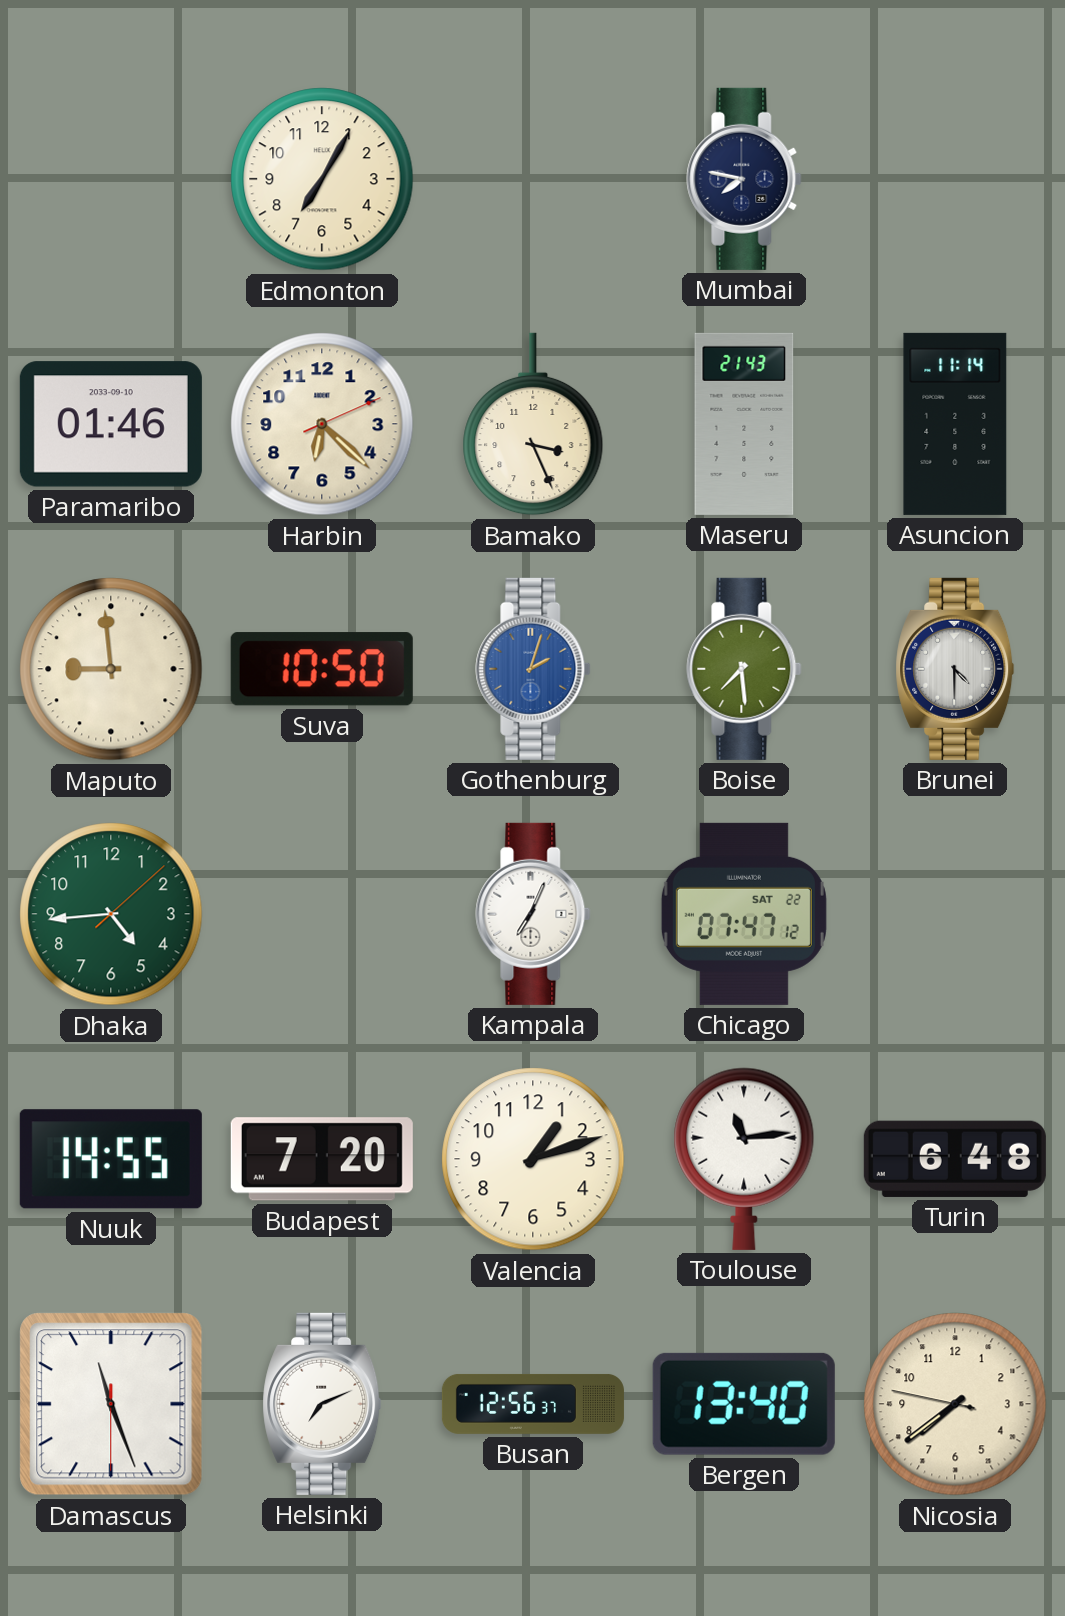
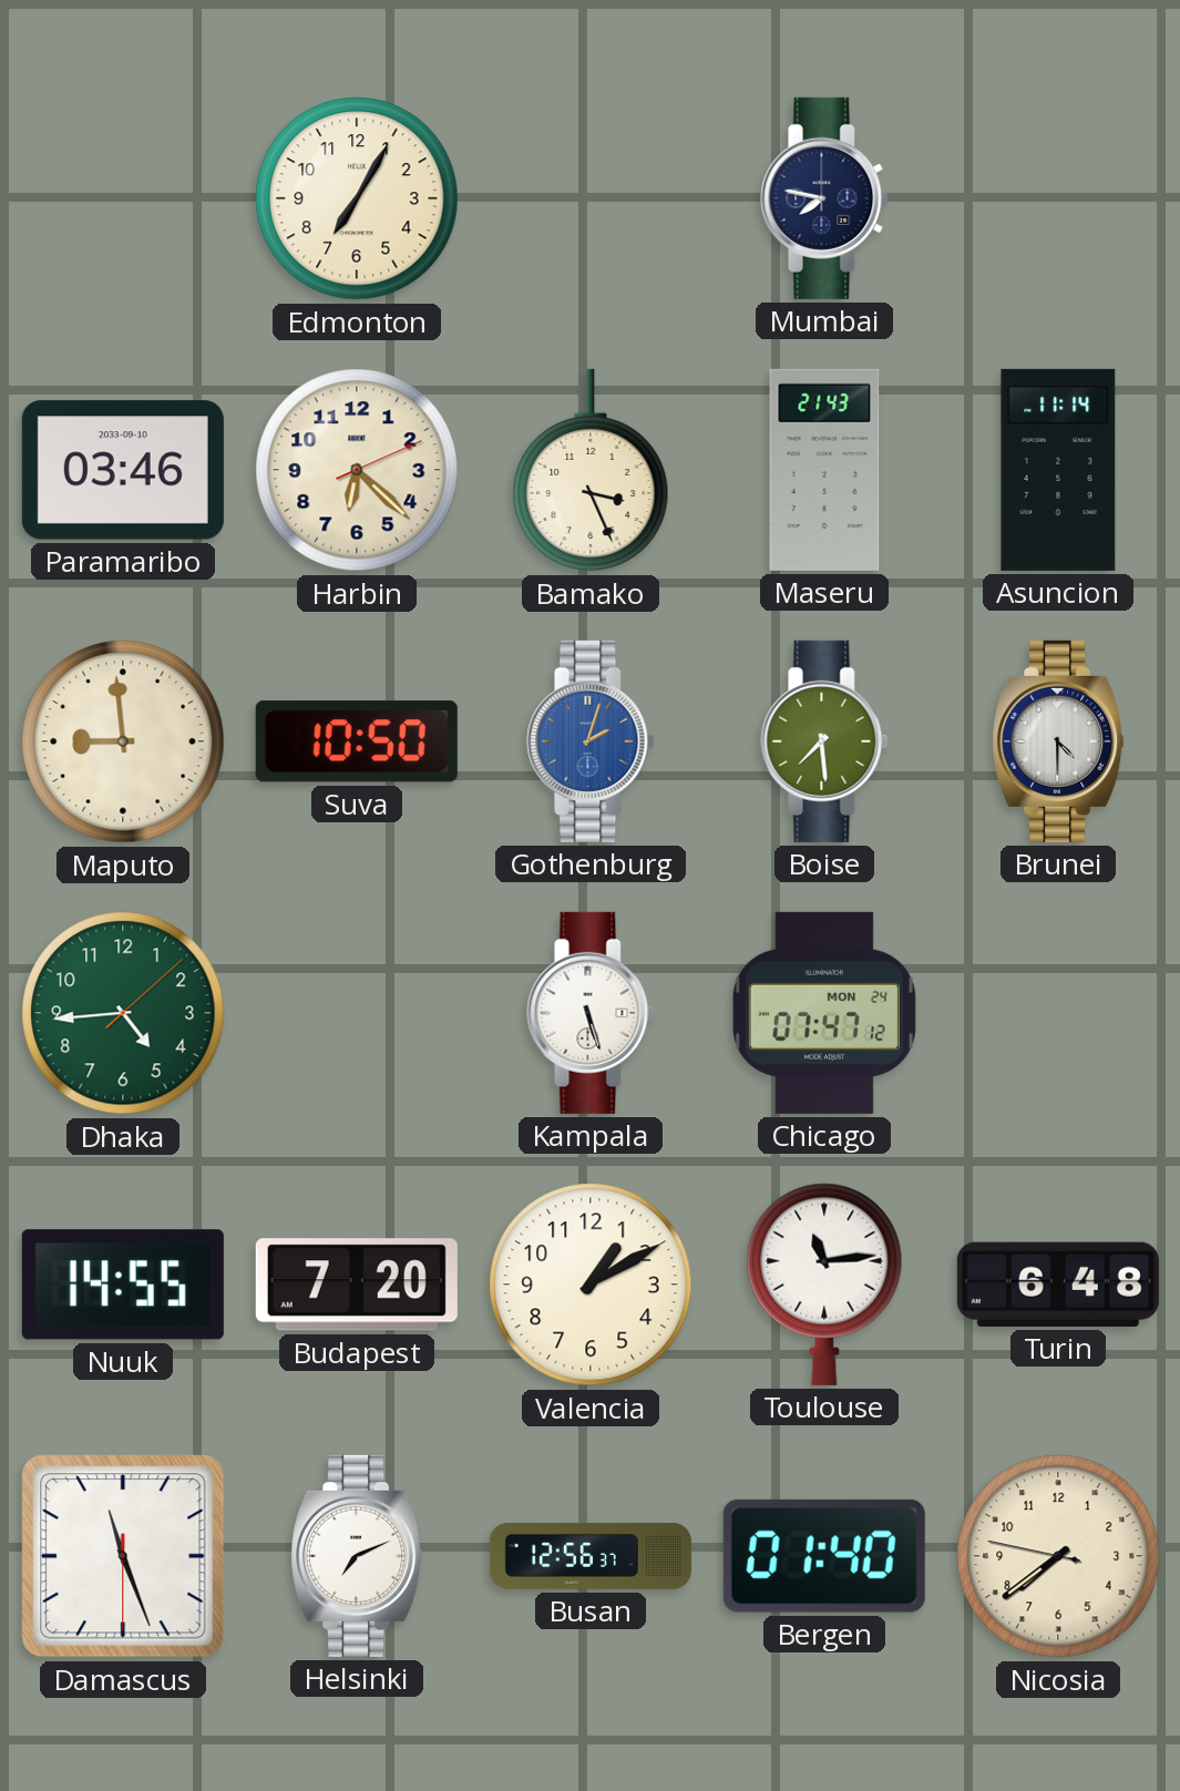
Paramaribo: 01:46 -> 03:46
Kampala: 7:04 -> 5:27
Chicago date: SAT 22 -> MON 24
Valencia: 1:12 -> 1:10
Bergen: 13:40 -> 01:40
